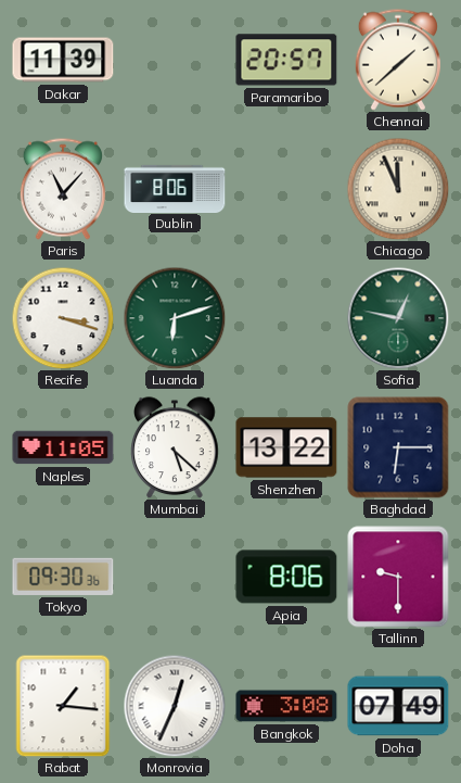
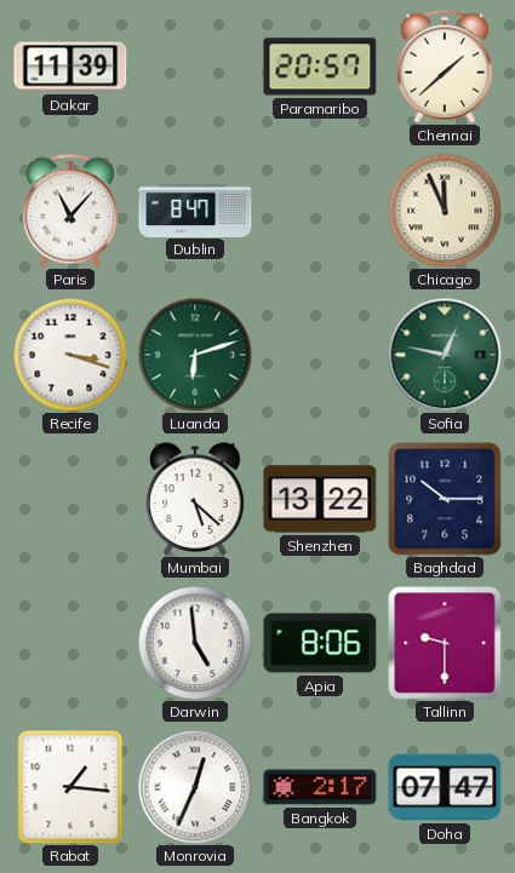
Dublin: 8:06 -> 8:47
Naples: 11:05 -> none
Baghdad: 6:15 -> 10:15
Tokyo: 09:30 -> none
Darwin: none -> 4:59
Bangkok: 3:08 -> 2:17
Doha: 07:49 -> 07:47
